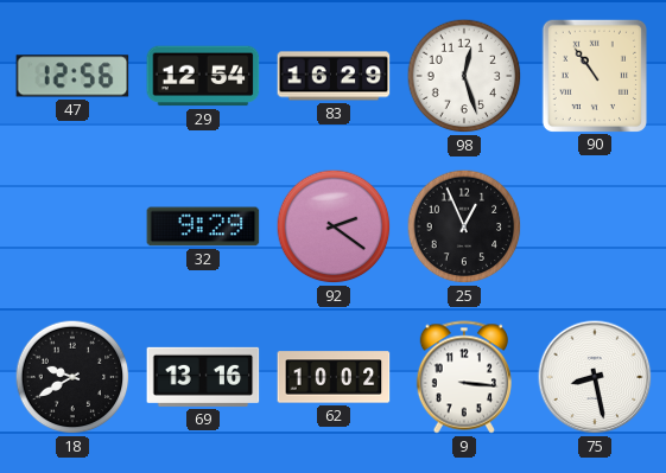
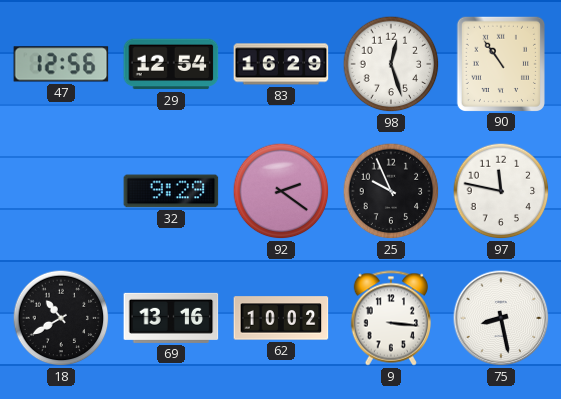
25: 12:56 -> 9:56
97: none -> 11:47
18: 9:40 -> 10:40
